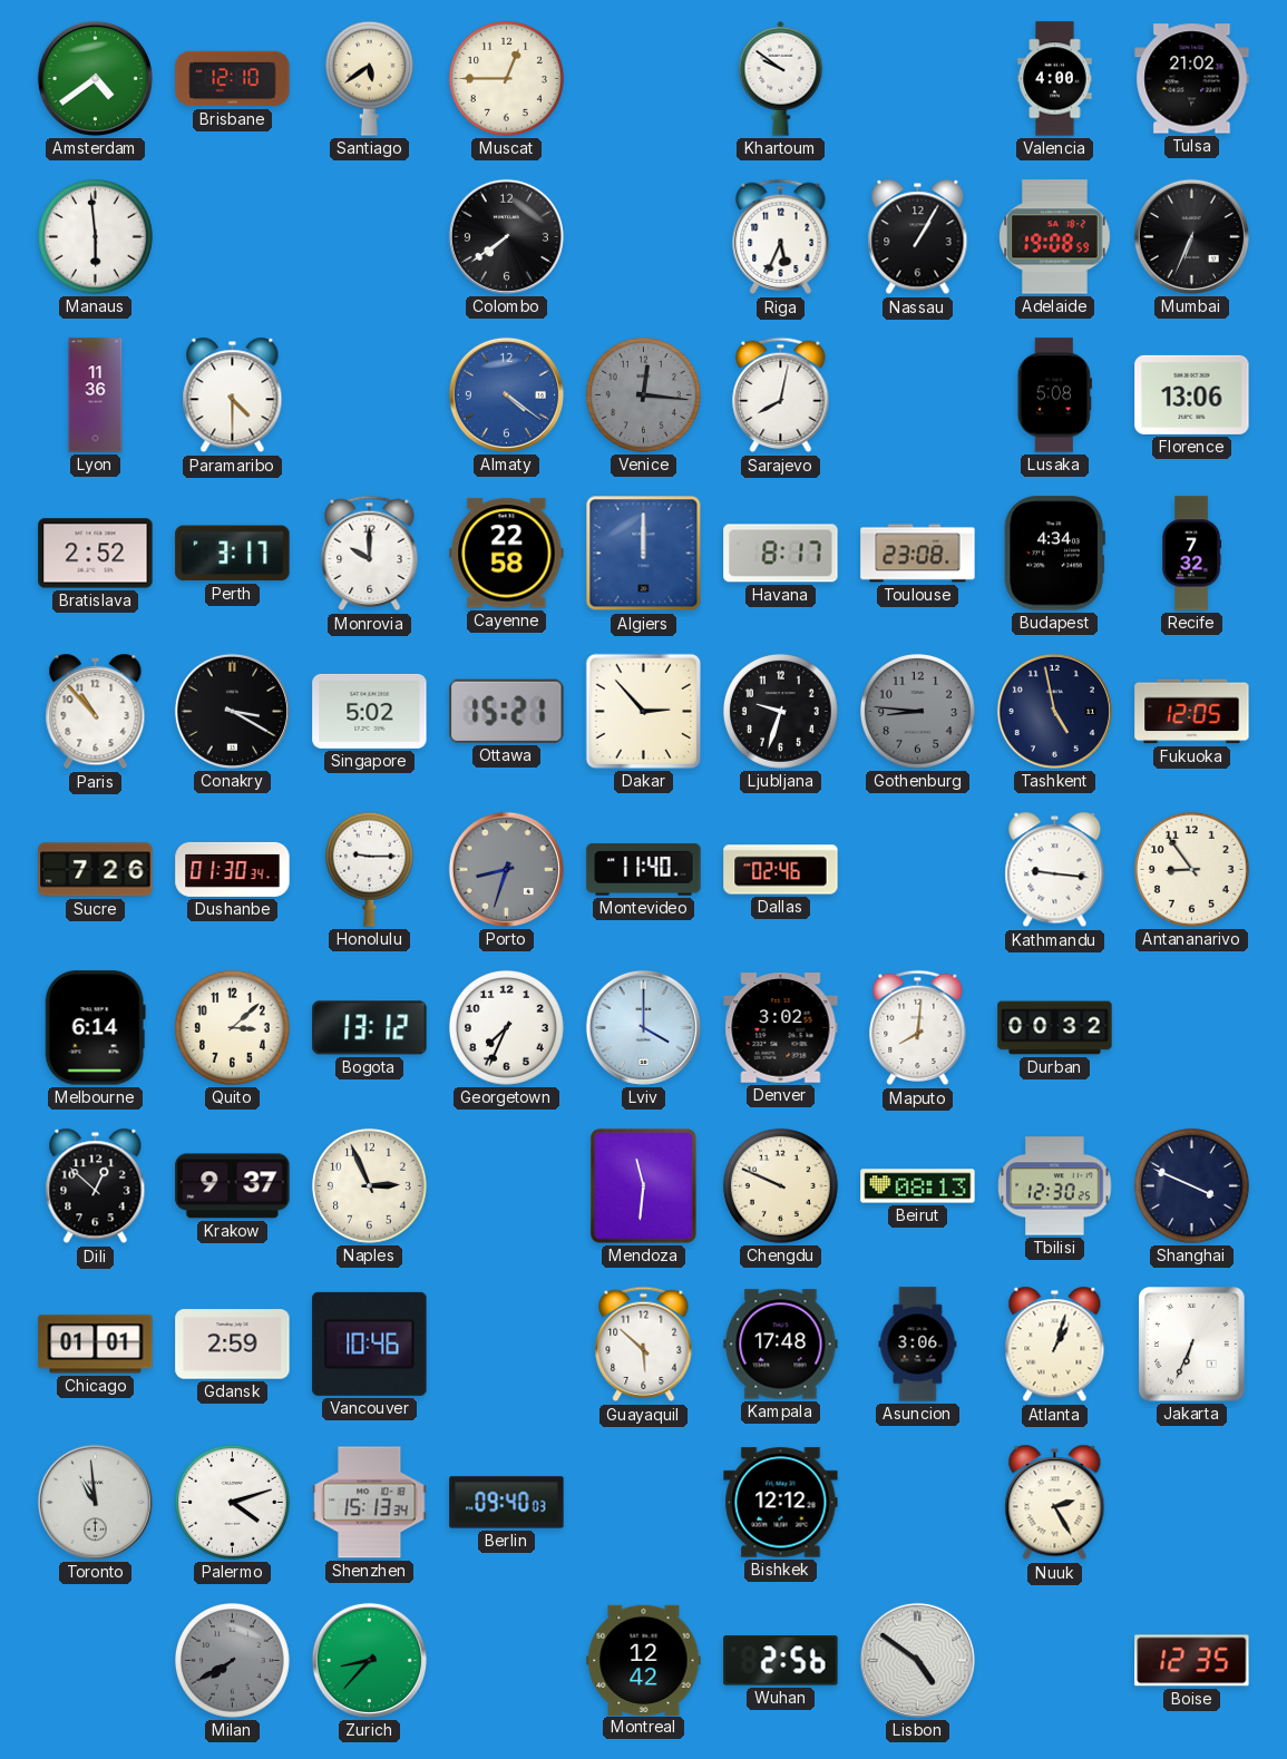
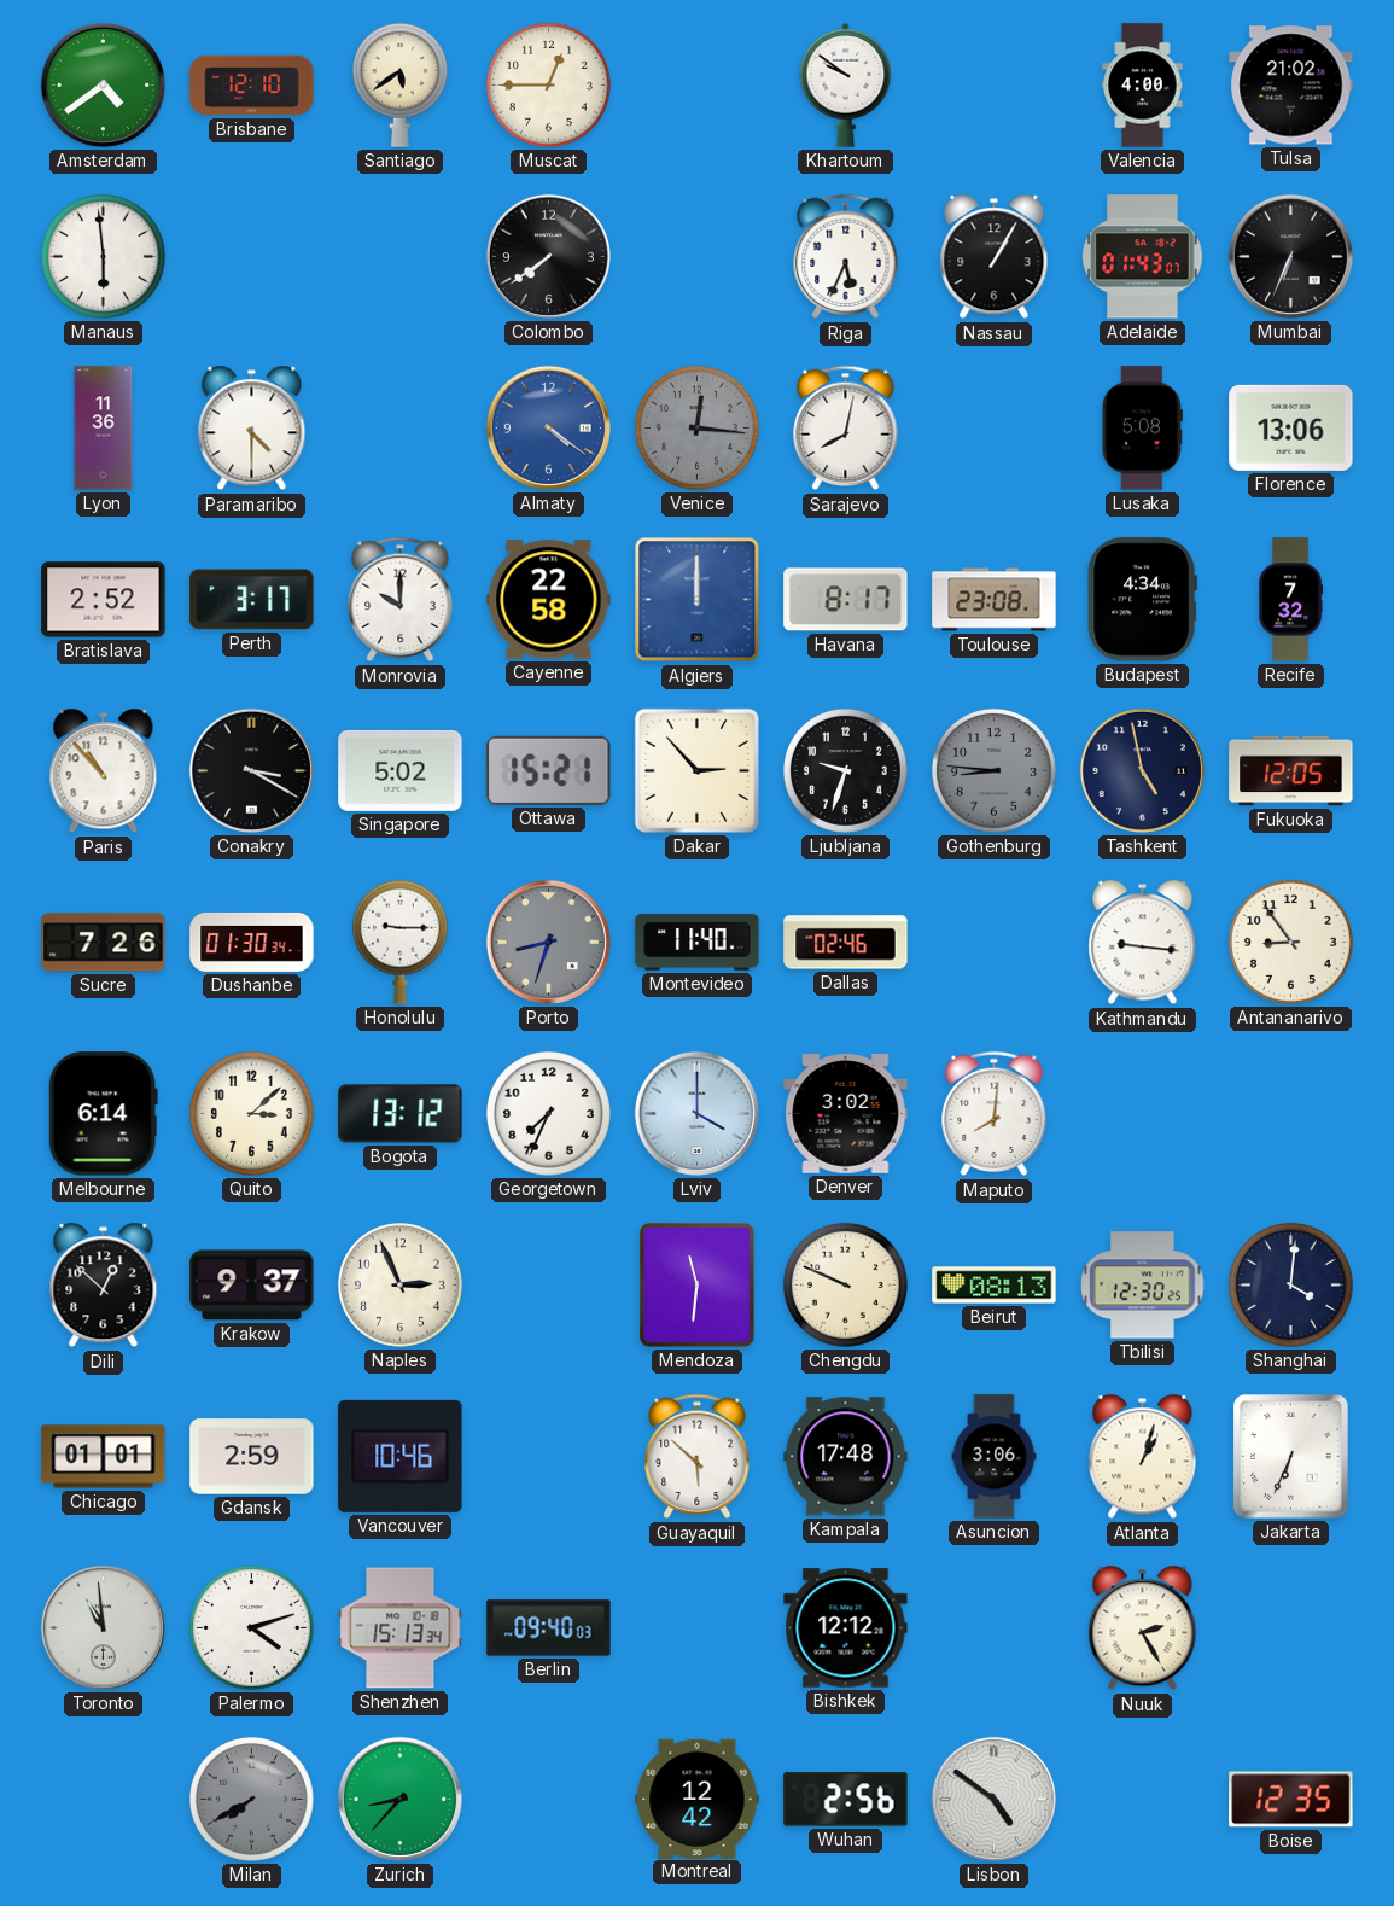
Adelaide: 19:08 -> 01:43
Durban: 00:32 -> none
Shanghai: 3:49 -> 4:01
